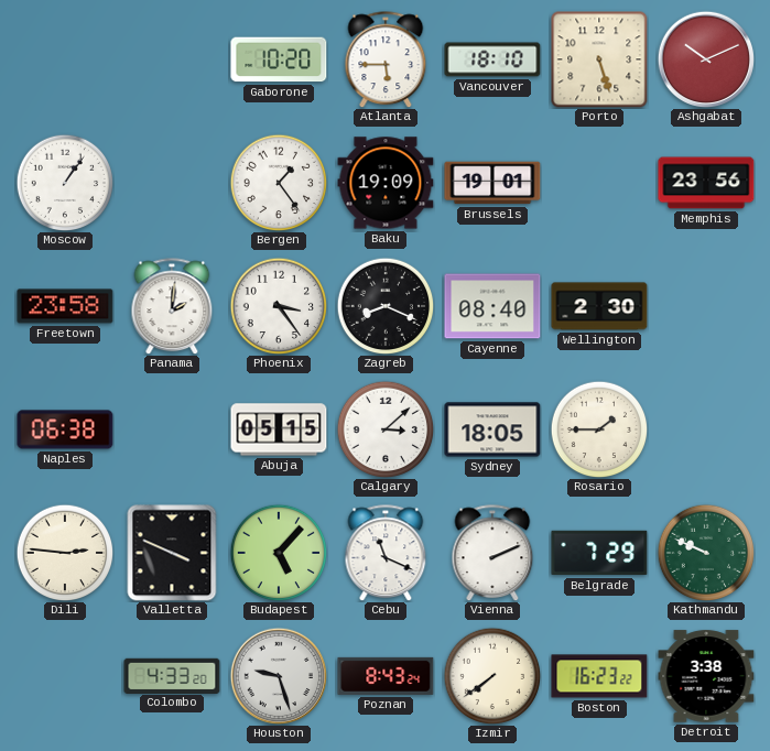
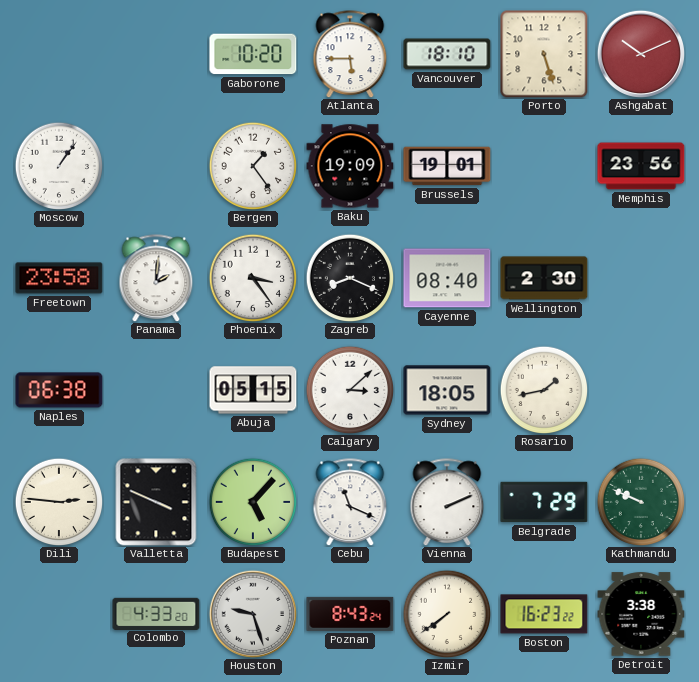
Rosario: 1:45 -> 1:43
